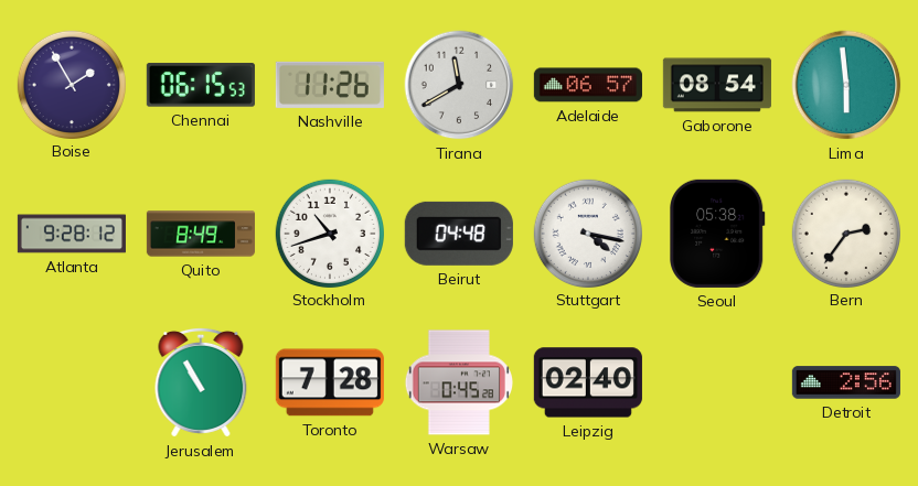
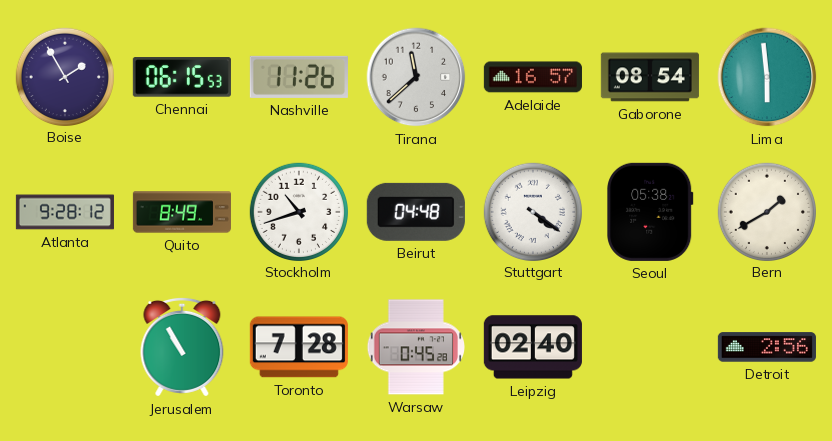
Tirana: 11:40 -> 11:38
Adelaide: 06:57 -> 16:57
Stuttgart: 4:17 -> 4:21
Bern: 2:36 -> 1:40
